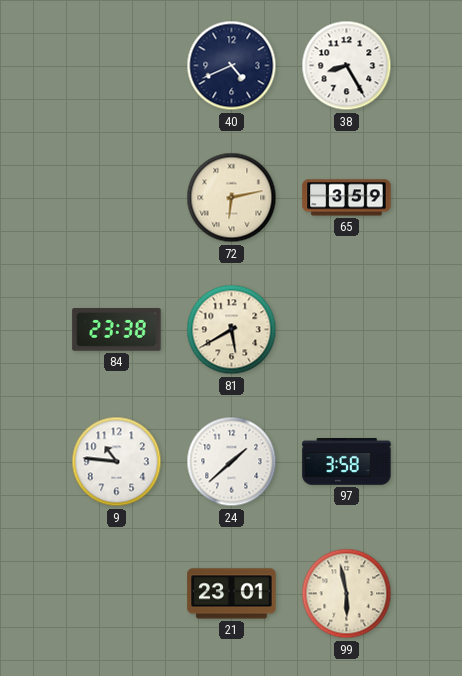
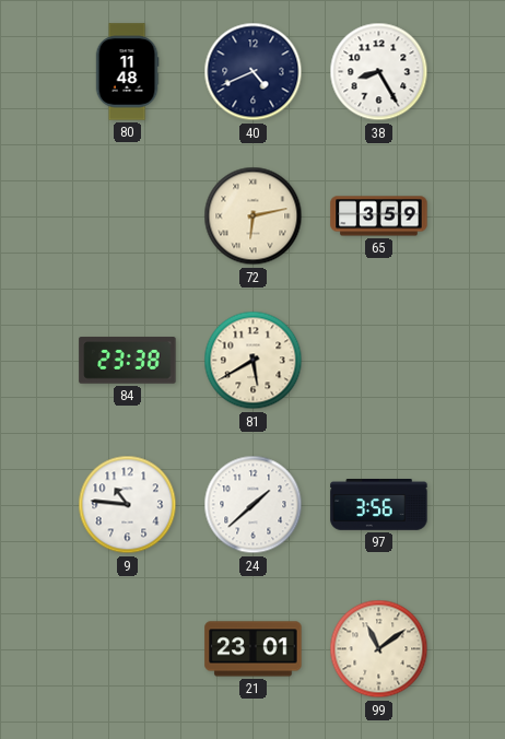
80: none -> 11:48
97: 3:58 -> 3:56
99: 5:58 -> 11:09
